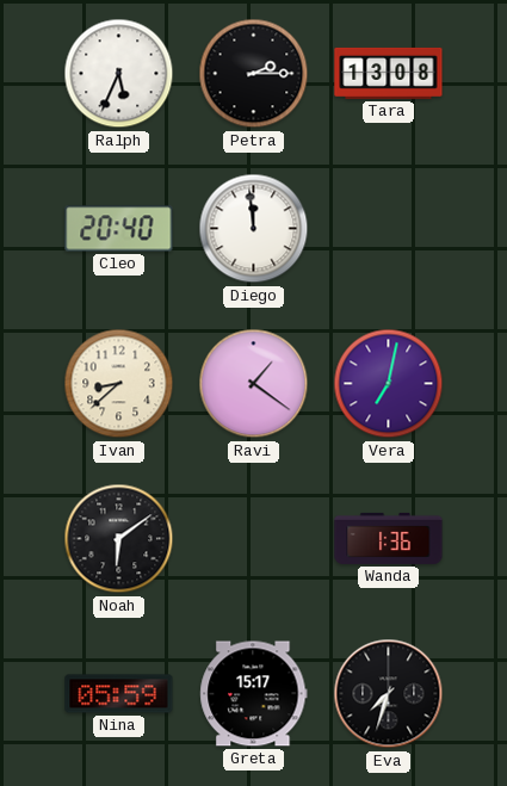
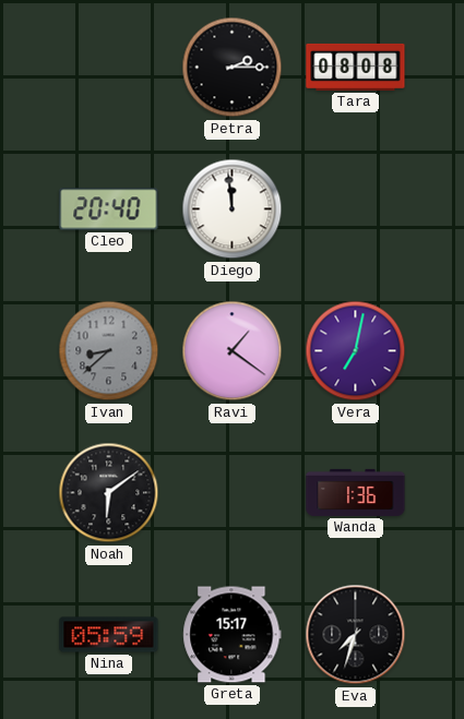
Ralph: 5:34 -> none
Tara: 13:08 -> 08:08
Ivan dial: cream -> grey
